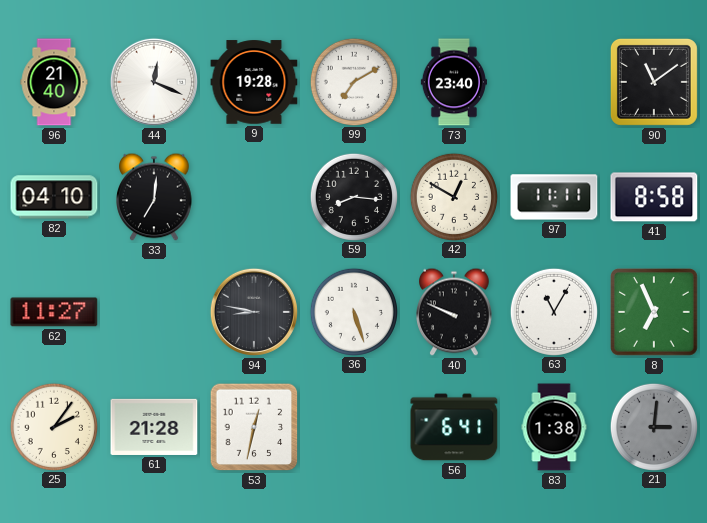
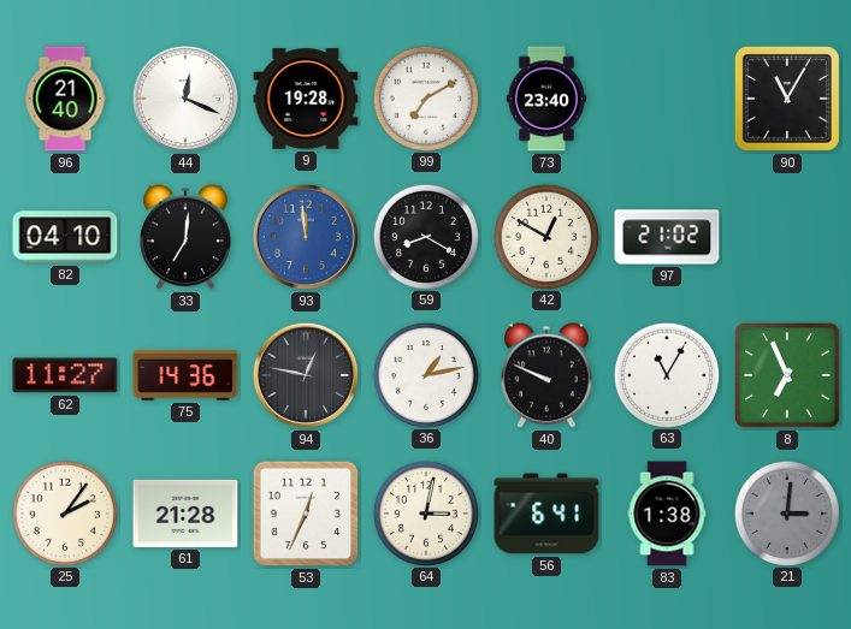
90: 11:09 -> 11:05
93: none -> 11:59
59: 8:16 -> 8:20
97: 11:11 -> 21:02
41: 8:58 -> none
75: none -> 14:36
94: 8:47 -> 12:47
36: 5:27 -> 1:13
53: 12:32 -> 12:34
64: none -> 3:02
